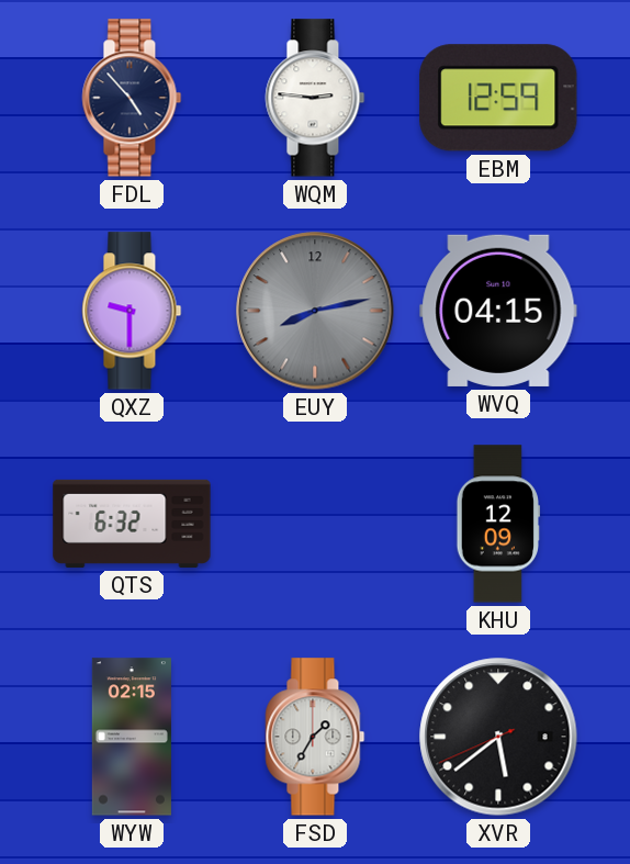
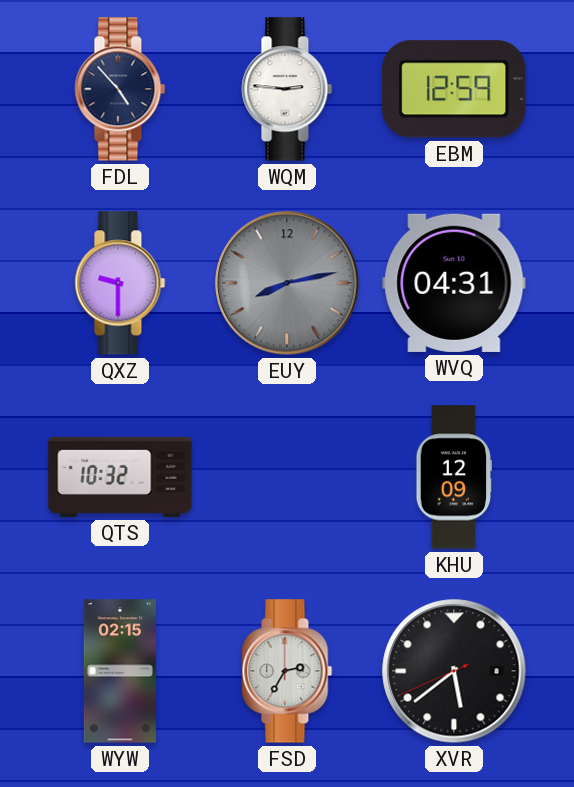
WVQ: 04:15 -> 04:31
QTS: 6:32 -> 10:32
FSD: 1:35 -> 2:35
